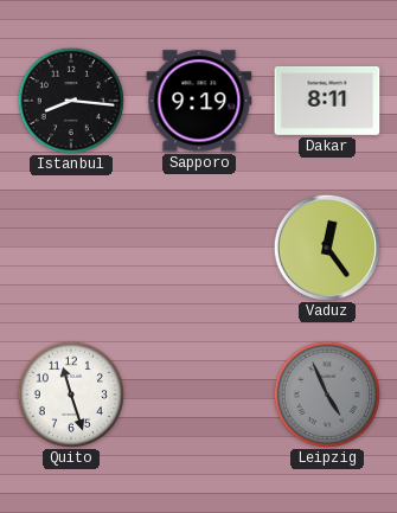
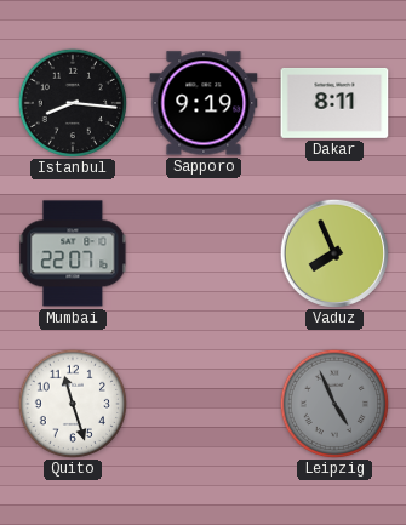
Mumbai: none -> 22:07
Vaduz: 12:24 -> 7:56
